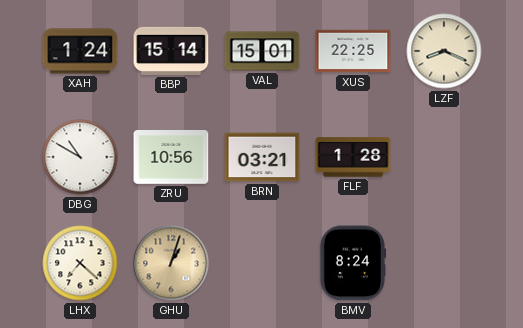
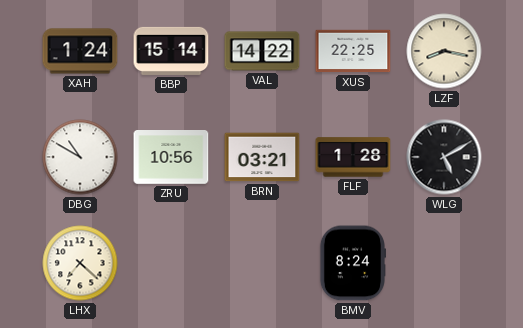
VAL: 15:01 -> 14:22
LZF: 8:19 -> 8:17
WLG: none -> 5:10
GHU: 1:03 -> none
